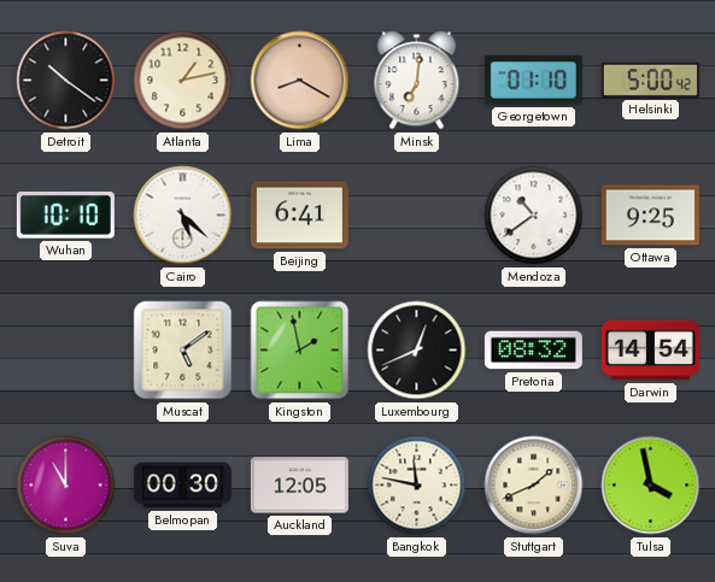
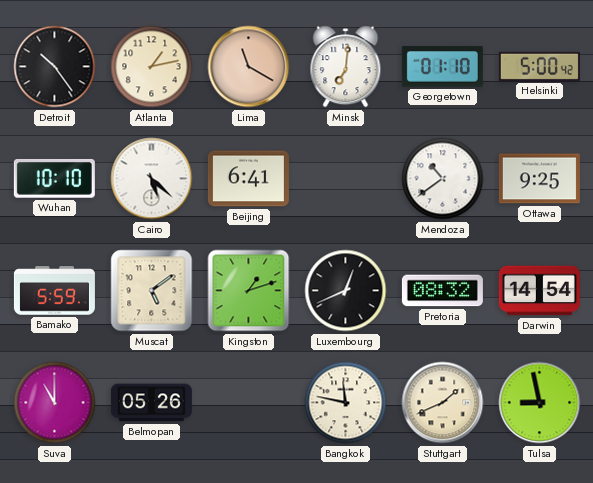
Detroit: 10:21 -> 10:24
Lima: 8:20 -> 11:20
Bamako: none -> 5:59
Kingston: 1:58 -> 1:12
Belmopan: 00:30 -> 05:26
Auckland: 12:05 -> none
Tulsa: 3:58 -> 8:58
